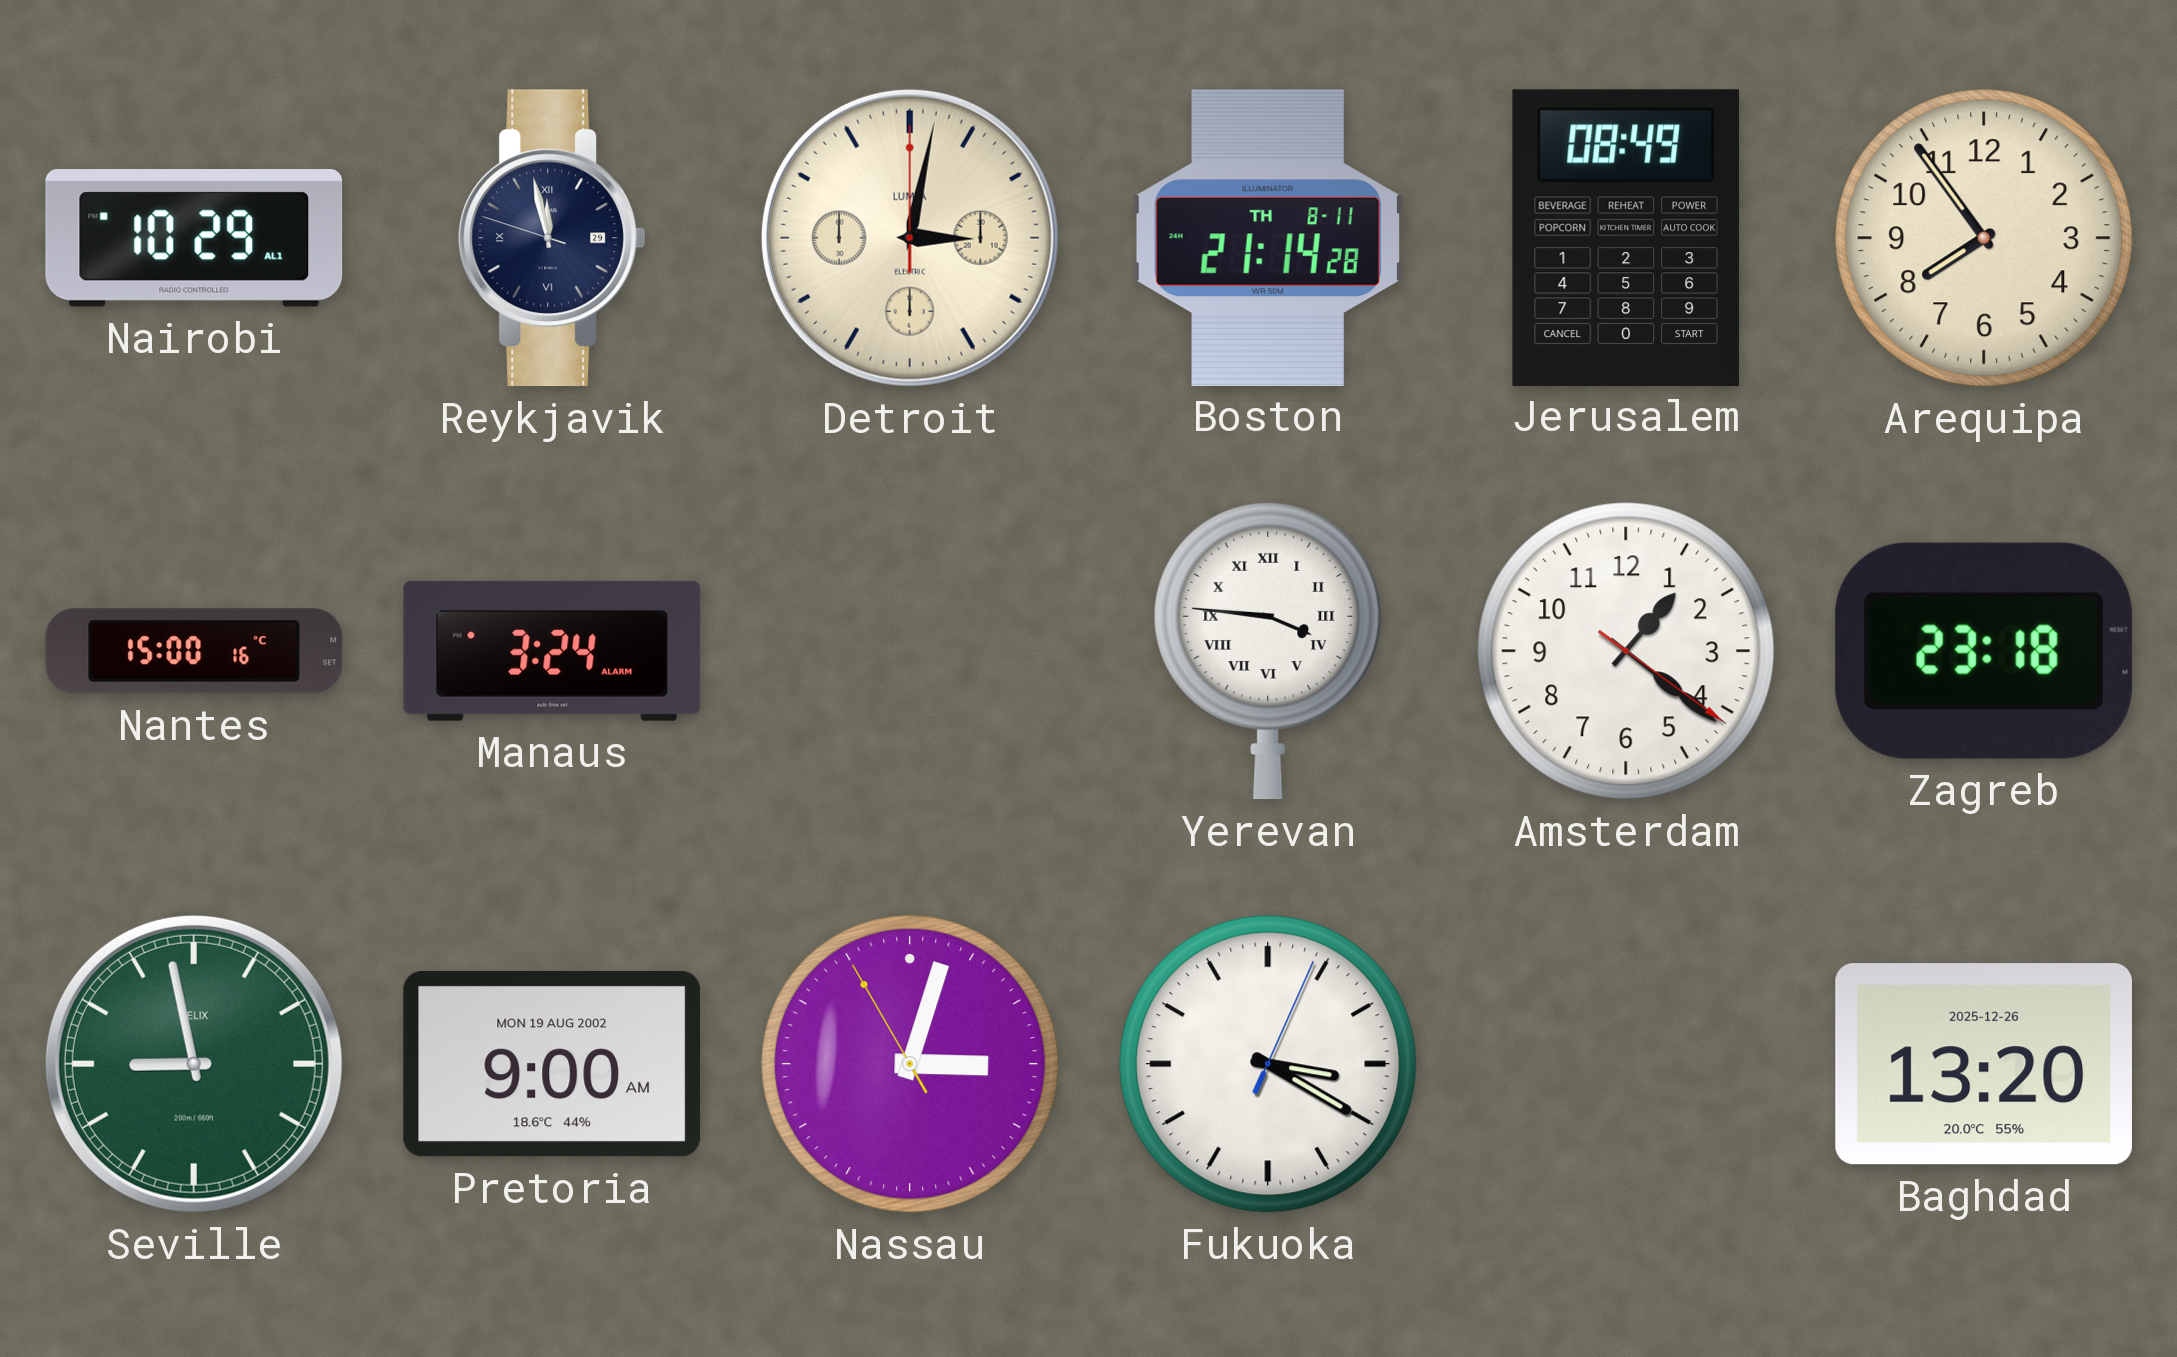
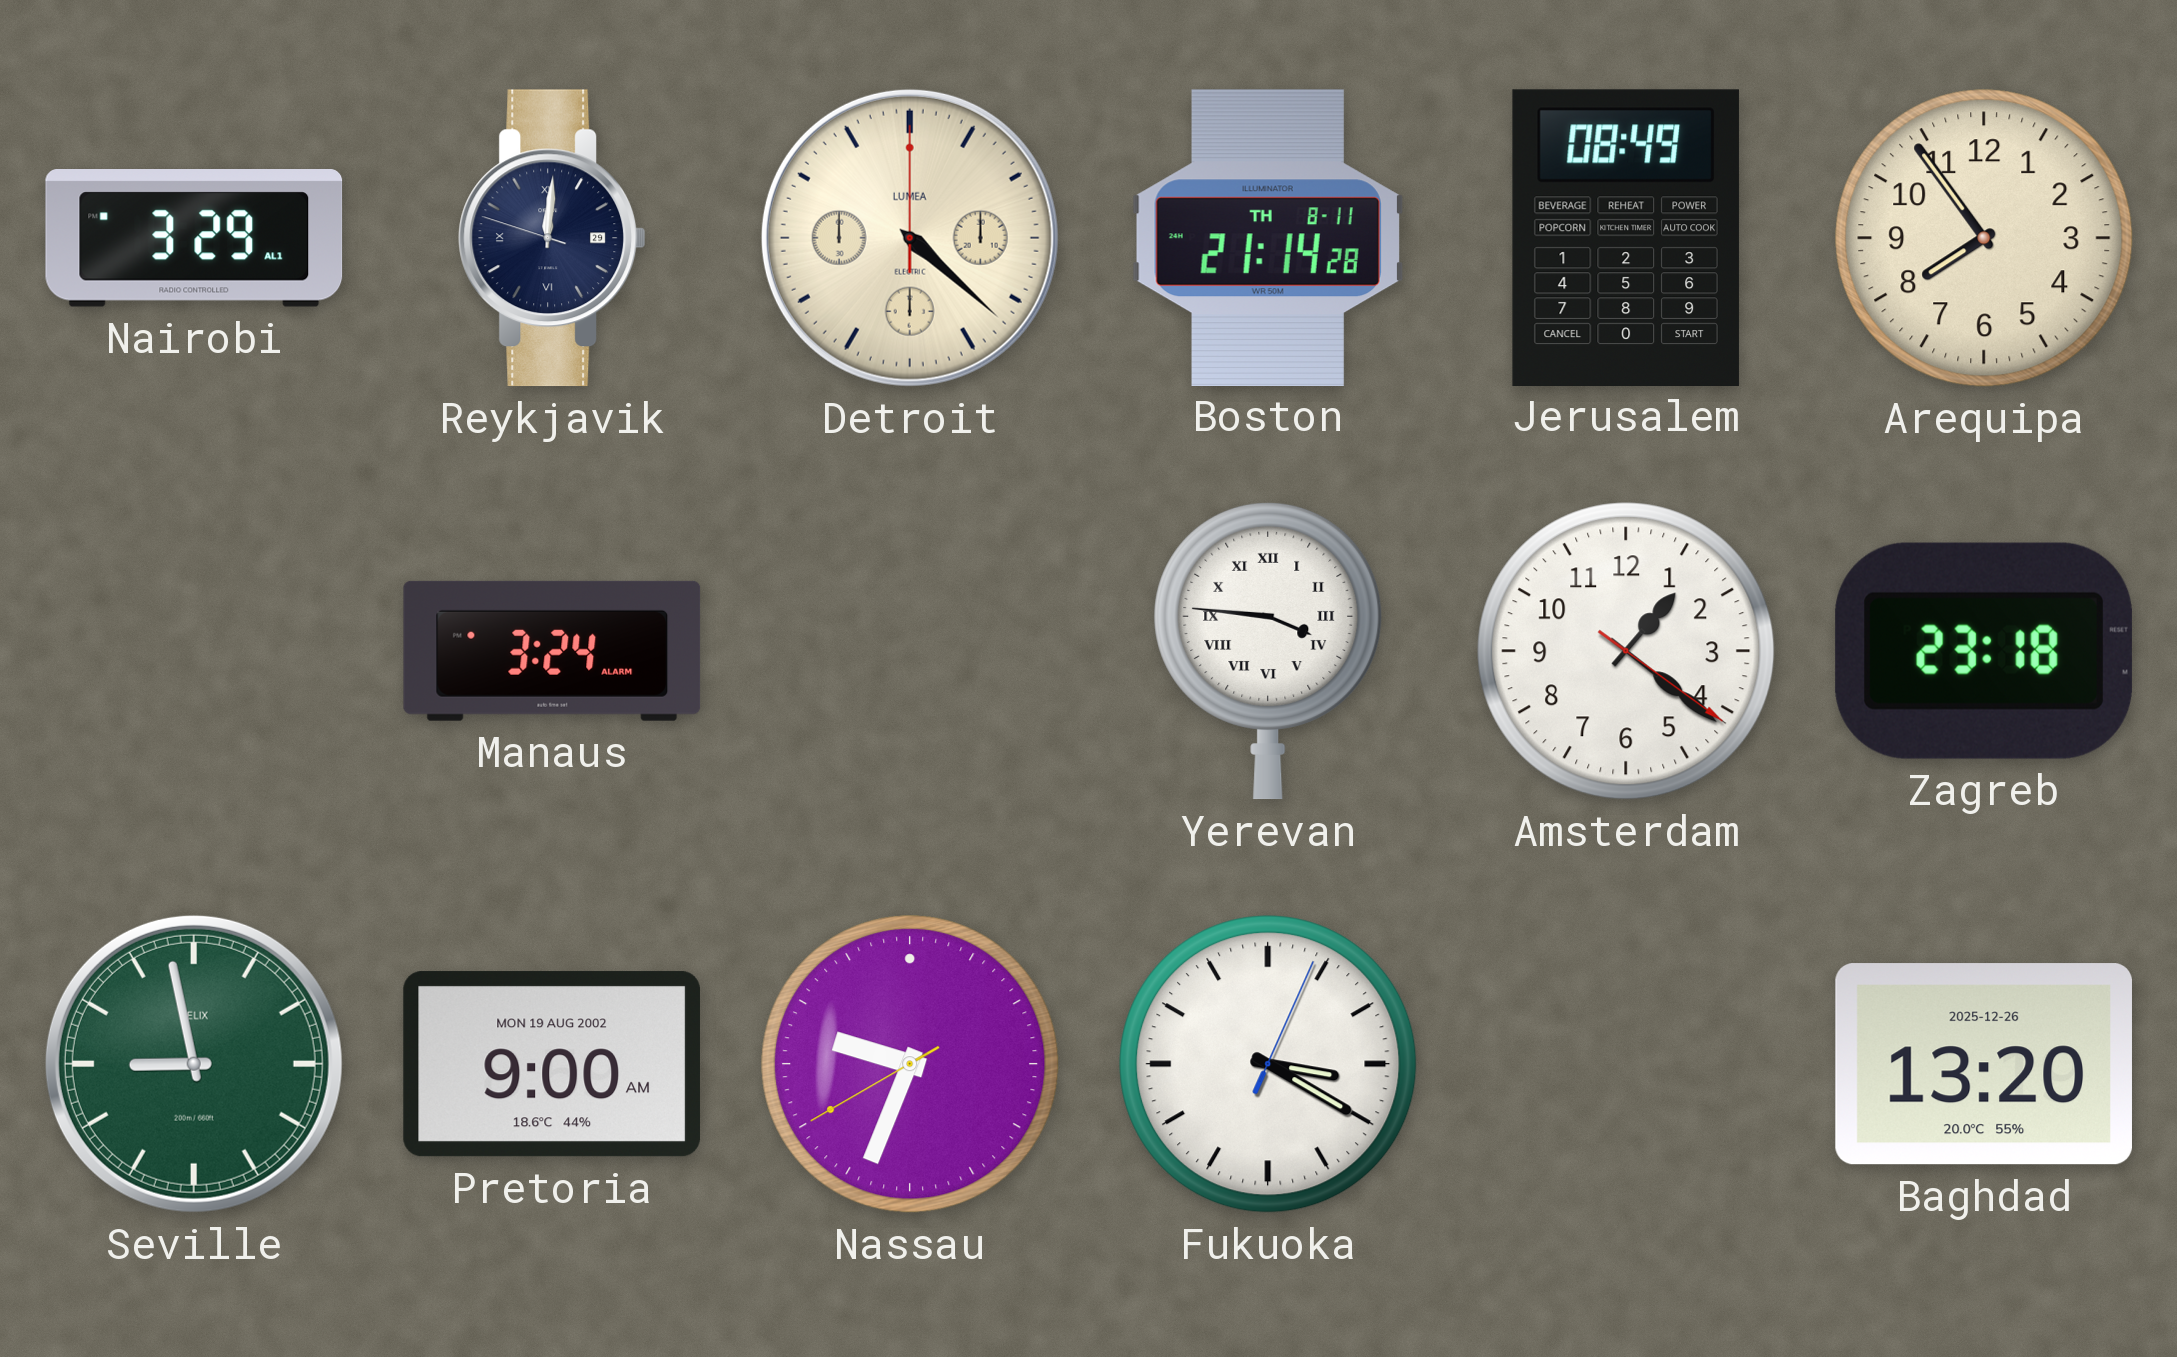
Nairobi: 10:29 -> 3:29
Reykjavik: 11:57 -> 12:00
Detroit: 3:02 -> 4:22
Nantes: 15:00 -> none
Nassau: 3:02 -> 9:33
